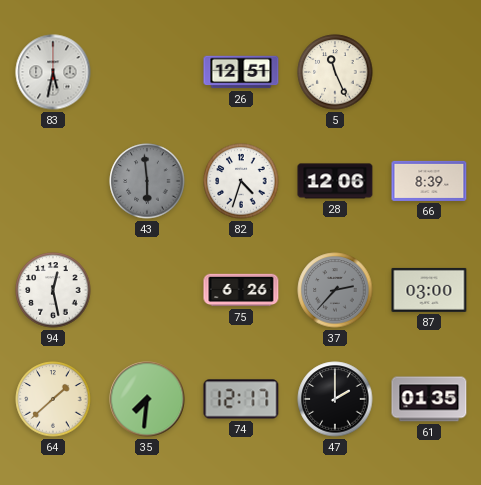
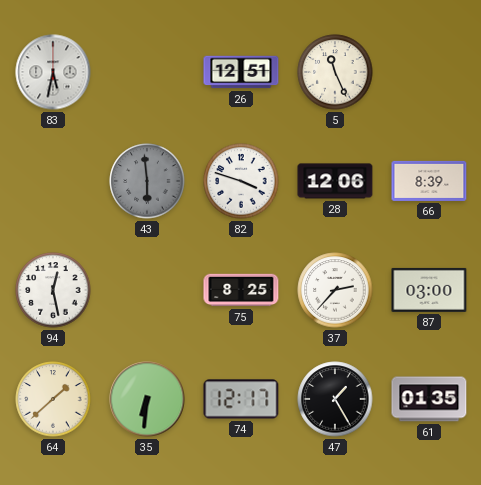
82: 4:33 -> 3:48
75: 6:26 -> 8:25
37 dial: grey -> white
35: 7:31 -> 6:31
47: 2:00 -> 1:25
